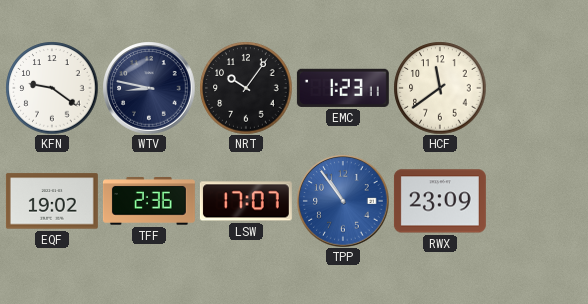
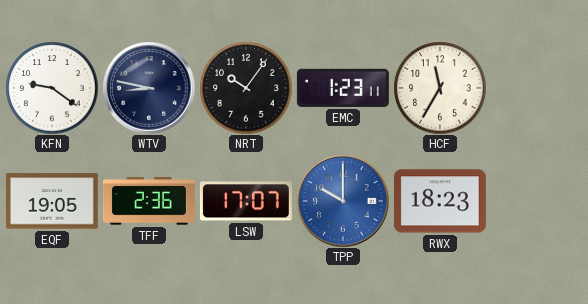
HCF: 11:39 -> 11:35
EQF: 19:02 -> 19:05
TPP: 10:54 -> 10:00
RWX: 23:09 -> 18:23
